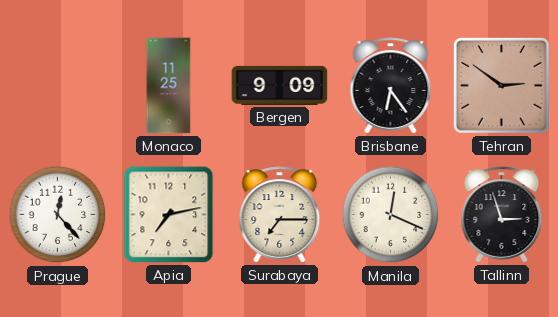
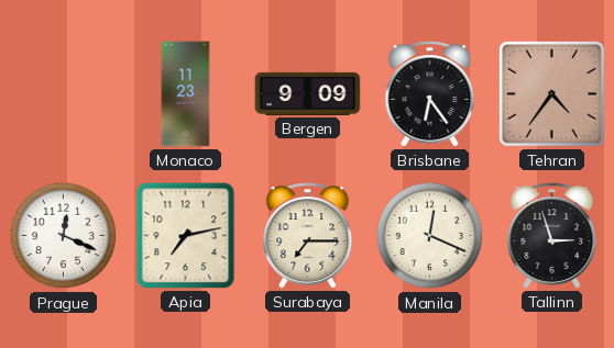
Monaco: 11:25 -> 11:23
Tehran: 2:51 -> 4:36
Prague: 12:23 -> 12:19
